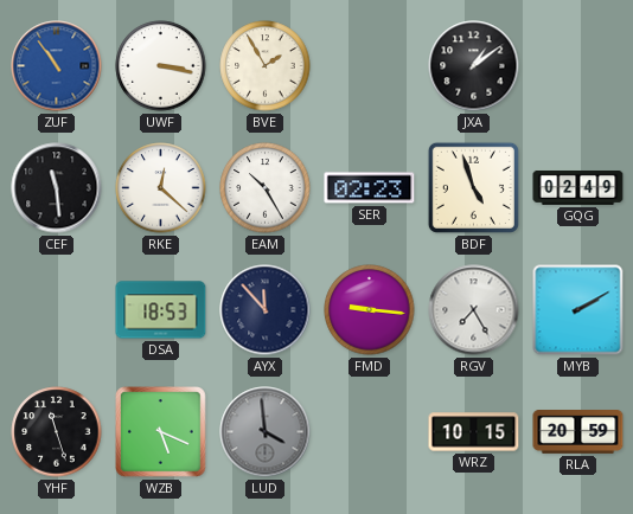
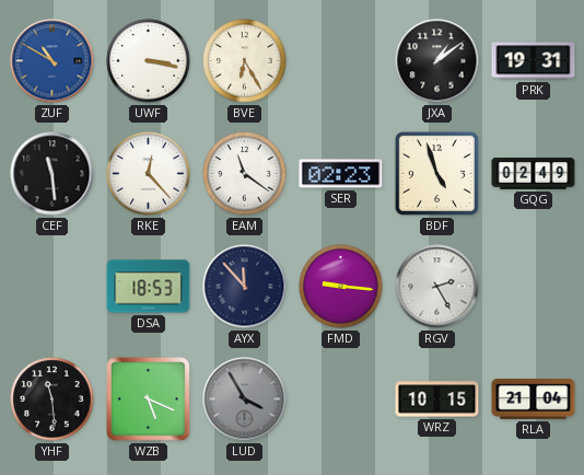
ZUF: 10:54 -> 10:50
BVE: 1:55 -> 6:25
PRK: none -> 19:31
RKE: 12:22 -> 12:23
EAM: 10:25 -> 11:21
RGV: 7:25 -> 2:25
MYB: 2:10 -> none
YHF: 11:27 -> 11:29
LUD: 3:59 -> 3:55
RLA: 20:59 -> 21:04
